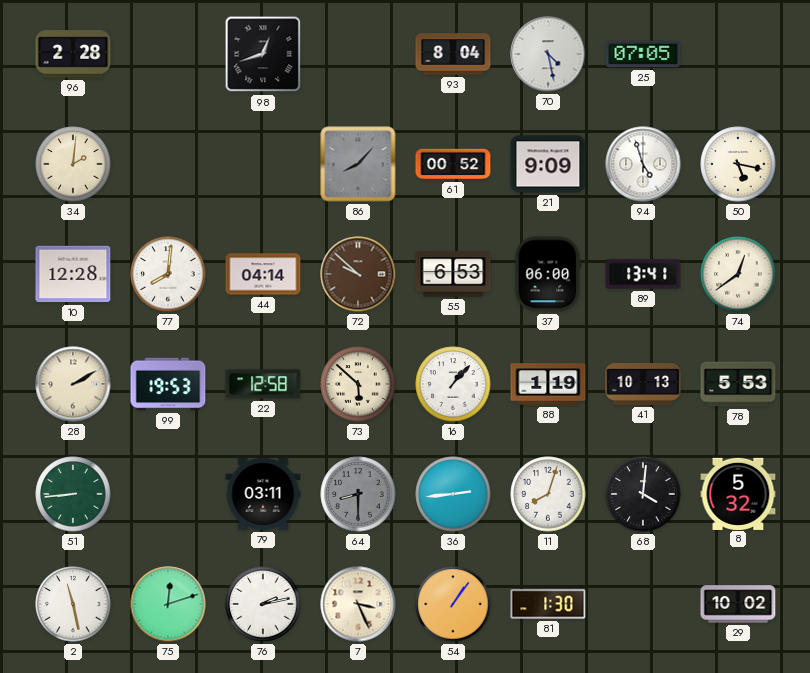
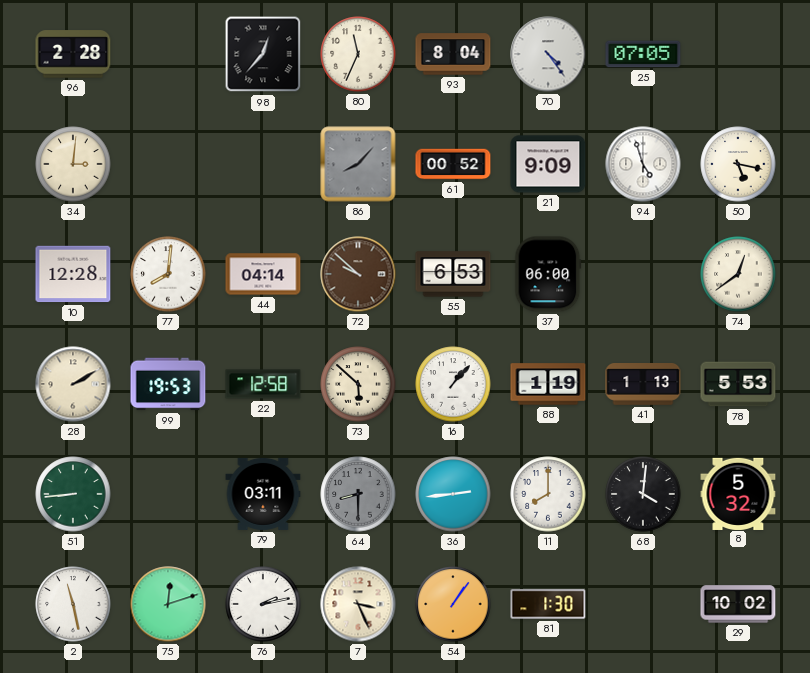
98: 12:42 -> 12:37
80: none -> 11:34
70: 4:28 -> 4:24
34: 2:01 -> 3:01
89: 13:41 -> none
41: 10:13 -> 1:13
11: 8:03 -> 8:00
